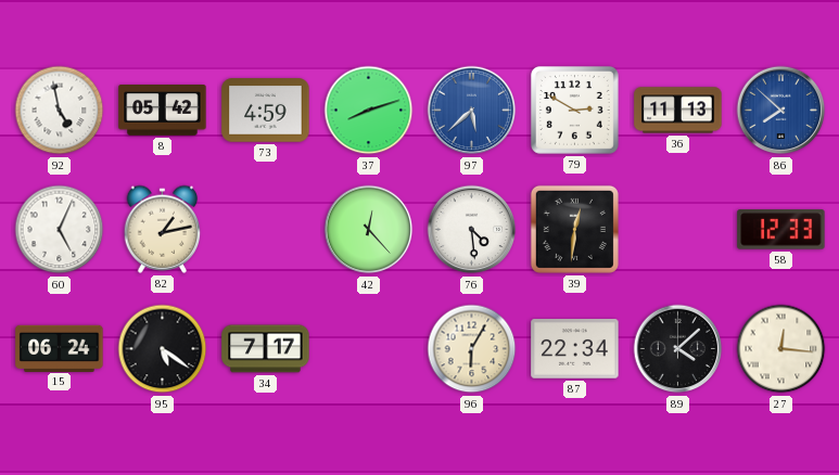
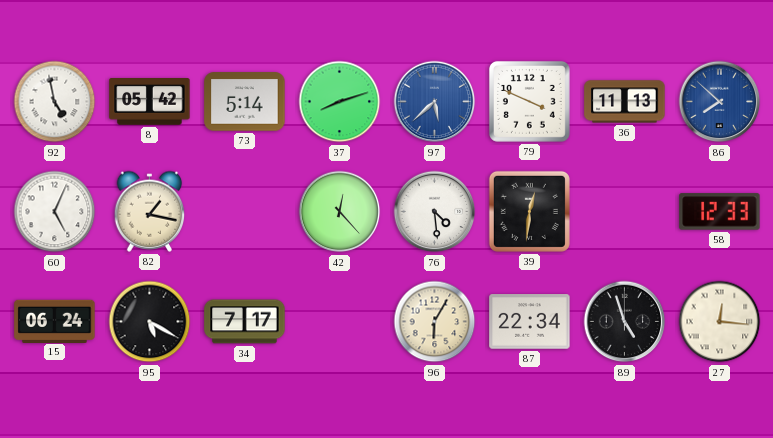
73: 4:59 -> 5:14
79: 2:50 -> 3:49
82: 1:13 -> 1:17
95: 5:21 -> 5:20
89: 4:08 -> 4:57
